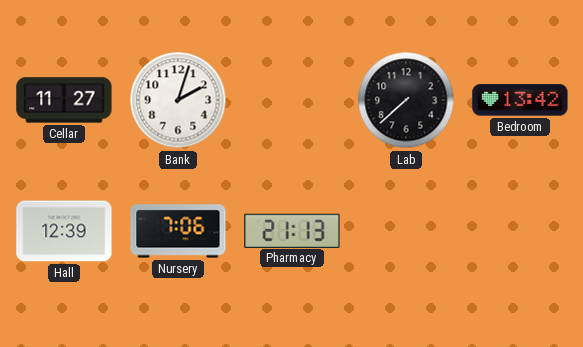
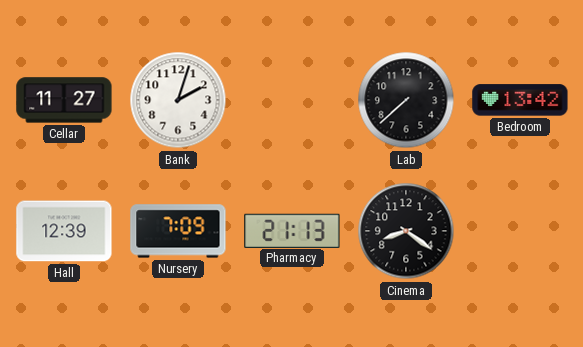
Nursery: 7:06 -> 7:09
Cinema: none -> 8:21
